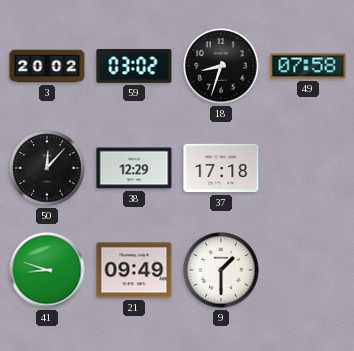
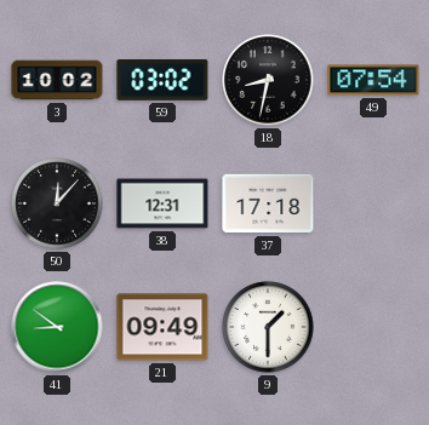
3: 20:02 -> 10:02
18: 8:33 -> 8:32
49: 07:58 -> 07:54
38: 12:29 -> 12:31
41: 8:48 -> 8:51
